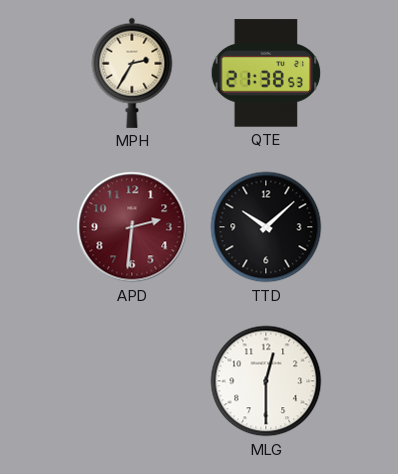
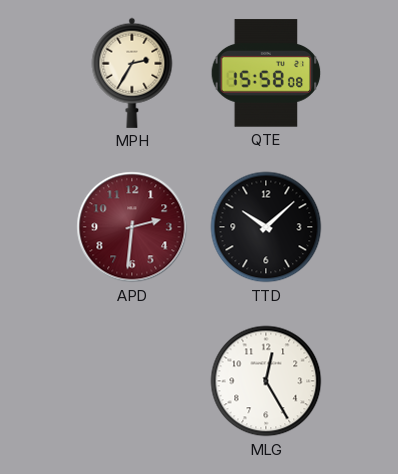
QTE: 21:38 -> 15:58
MLG: 12:30 -> 12:25
